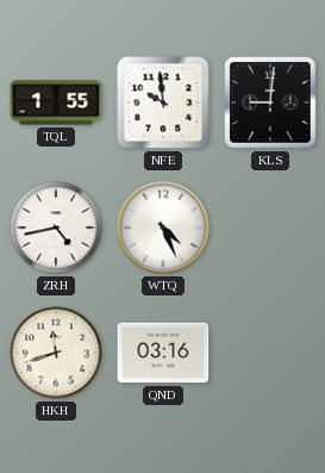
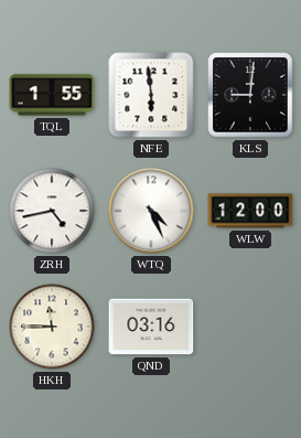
NFE: 9:59 -> 5:59
WLW: none -> 12:00
HKH: 11:42 -> 11:45
